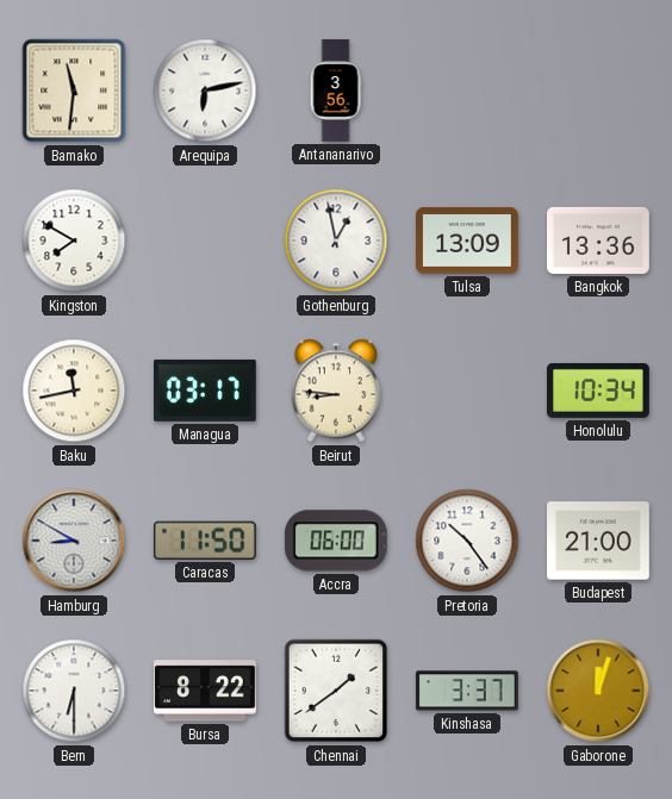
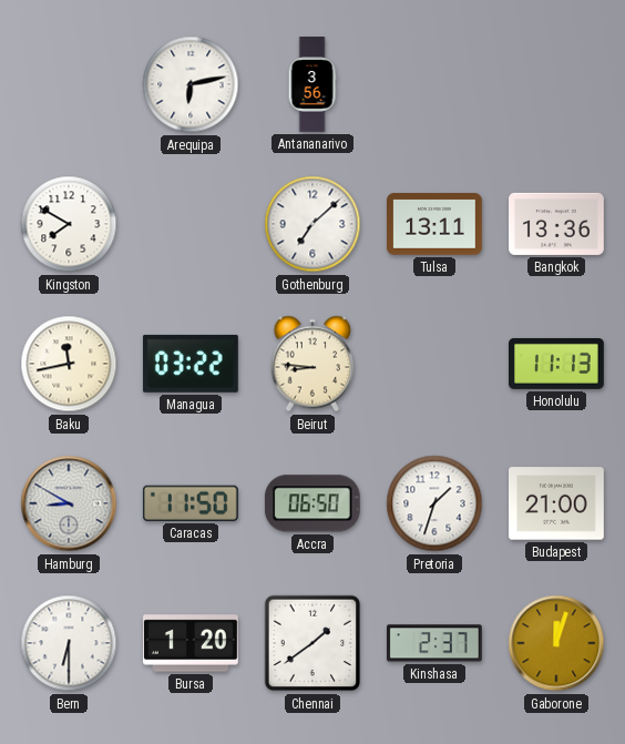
Bamako: 11:31 -> none
Gothenburg: 12:58 -> 7:08
Tulsa: 13:09 -> 13:11
Managua: 03:17 -> 03:22
Honolulu: 10:34 -> 11:13
Accra: 06:00 -> 06:50
Pretoria: 10:24 -> 1:33
Bursa: 8:22 -> 1:20
Kinshasa: 3:37 -> 2:37
